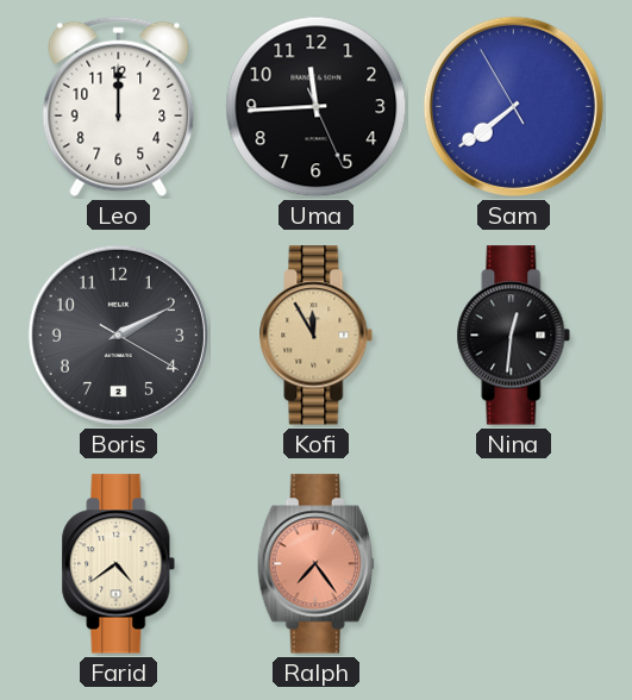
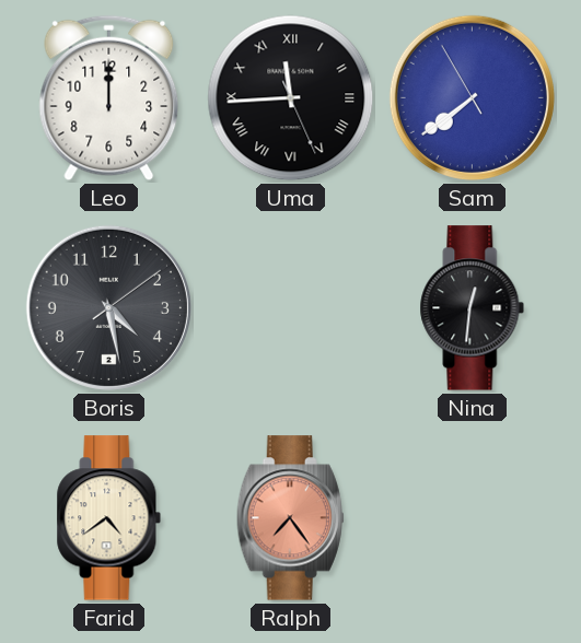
Uma numerals: Arabic -> Roman
Boris: 2:10 -> 4:28
Kofi: 11:55 -> none
